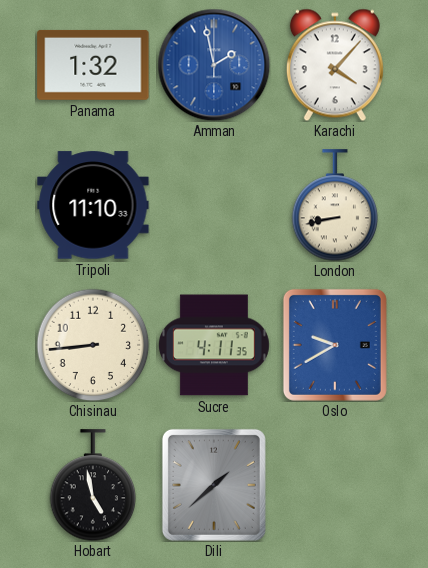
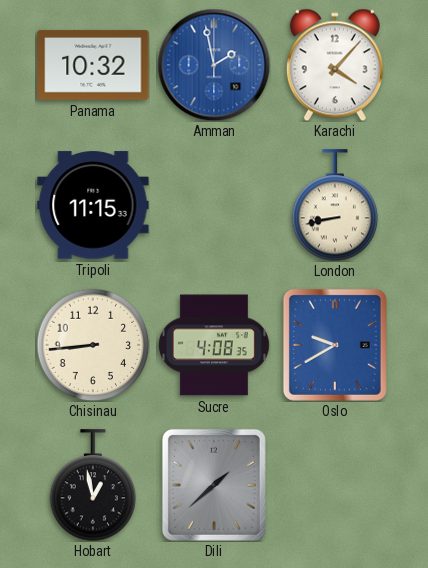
Panama: 1:32 -> 10:32
Tripoli: 11:10 -> 11:15
Sucre: 4:11 -> 4:08
Hobart: 4:58 -> 12:58
